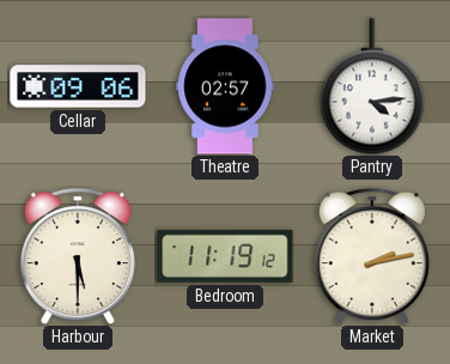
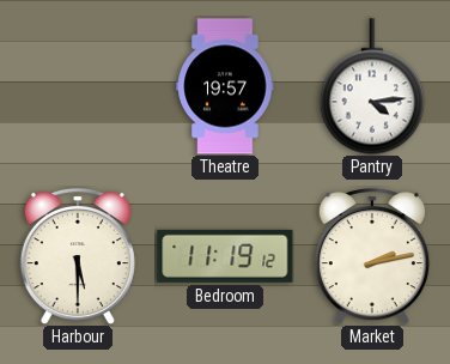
Cellar: 09:06 -> none
Theatre: 02:57 -> 19:57
